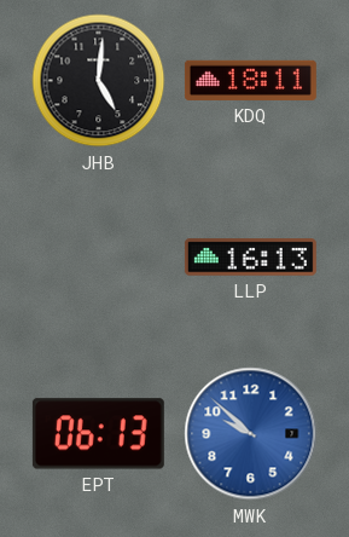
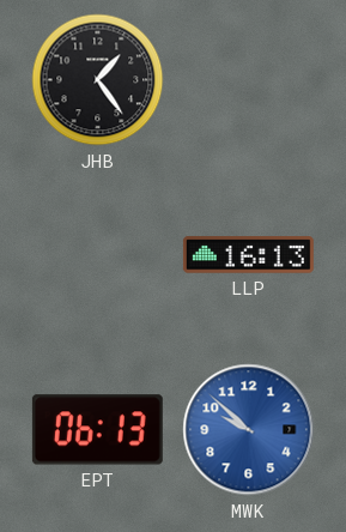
JHB: 5:01 -> 1:24
KDQ: 18:11 -> none
